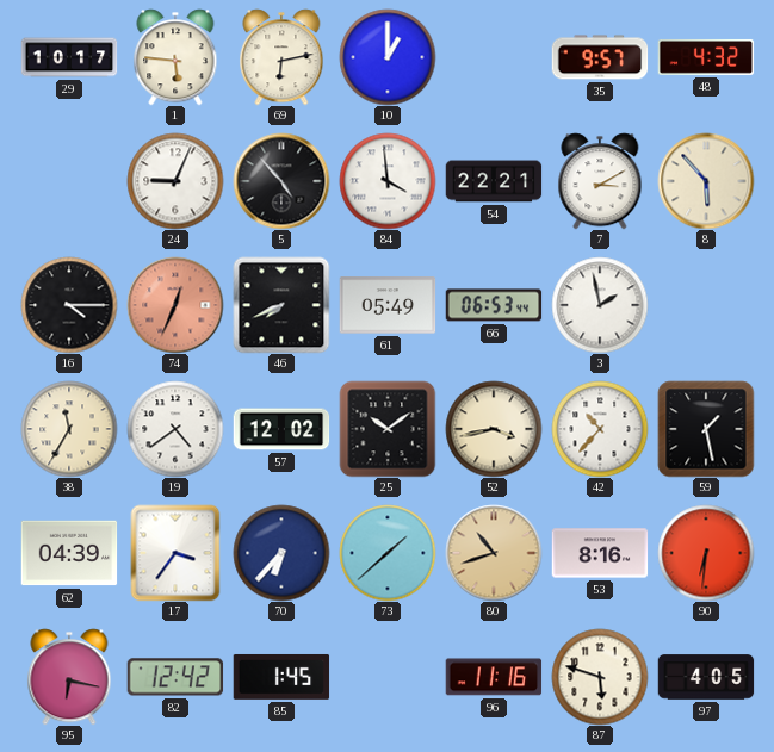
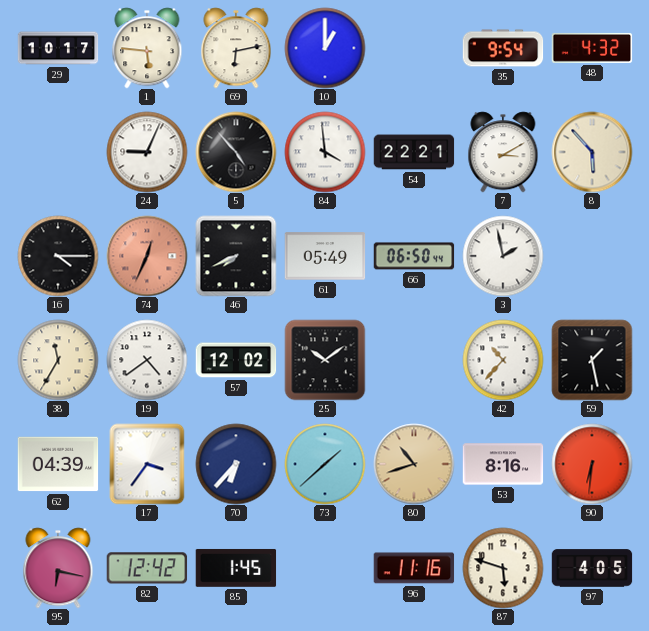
35: 9:57 -> 9:54
66: 06:53 -> 06:50
52: 3:43 -> none
